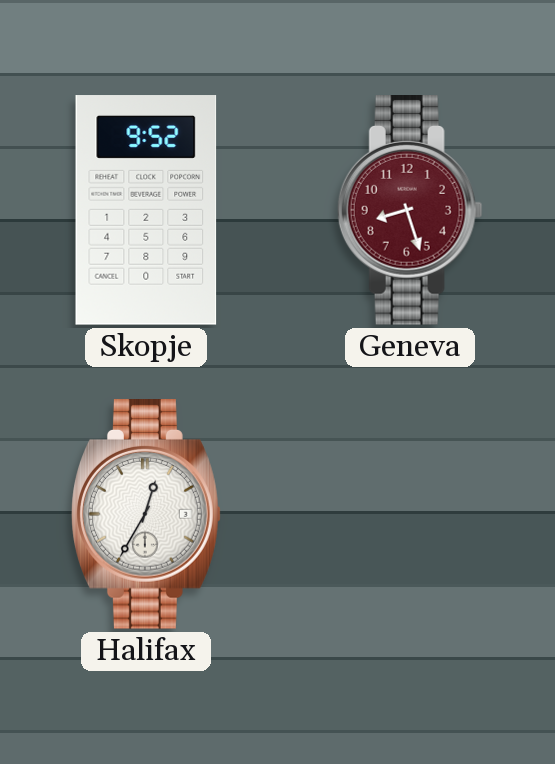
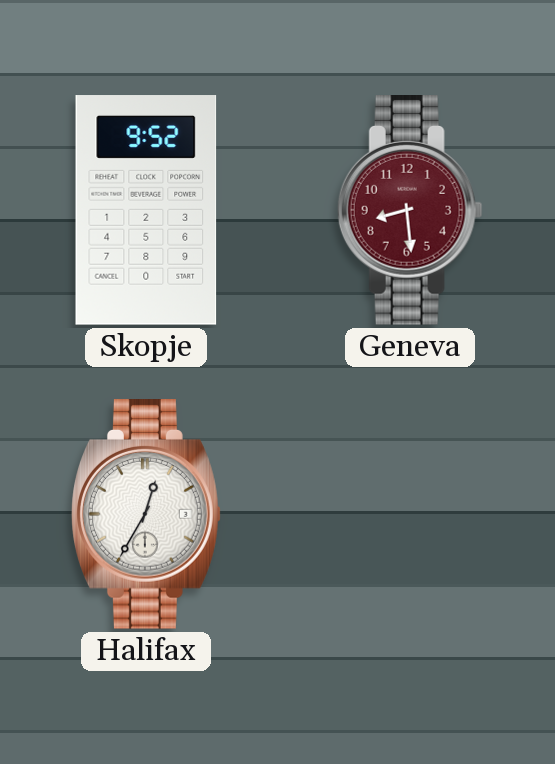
Geneva: 8:27 -> 8:29
